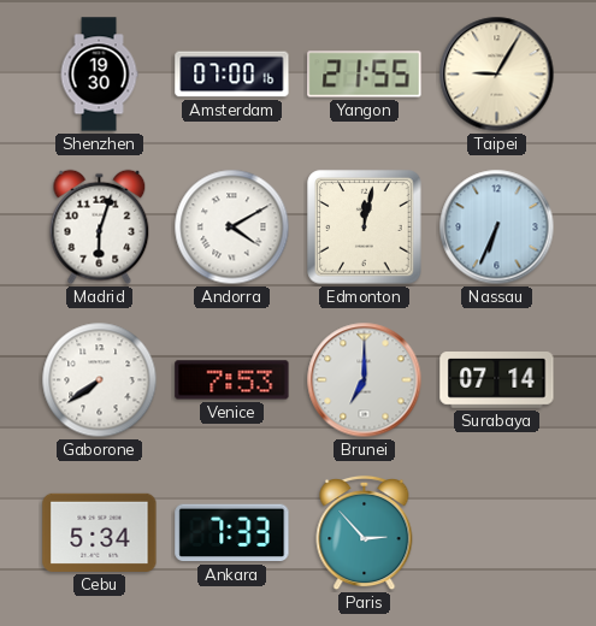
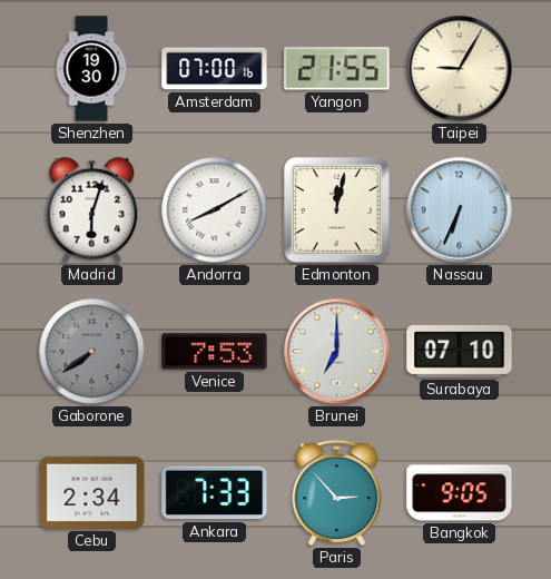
Andorra: 4:10 -> 8:10
Gaborone dial: white -> grey
Surabaya: 07:14 -> 07:10
Cebu: 5:34 -> 2:34
Bangkok: none -> 9:05
